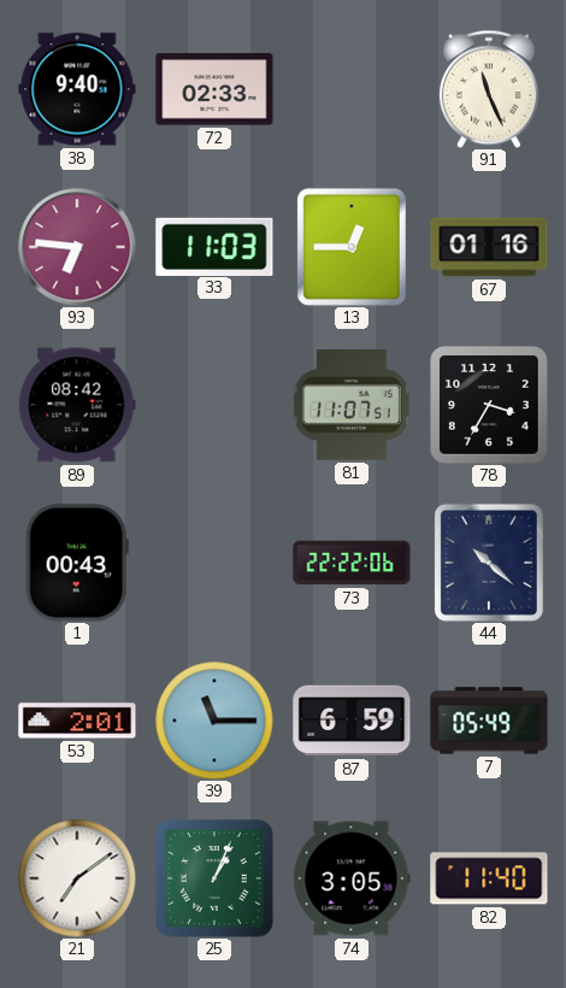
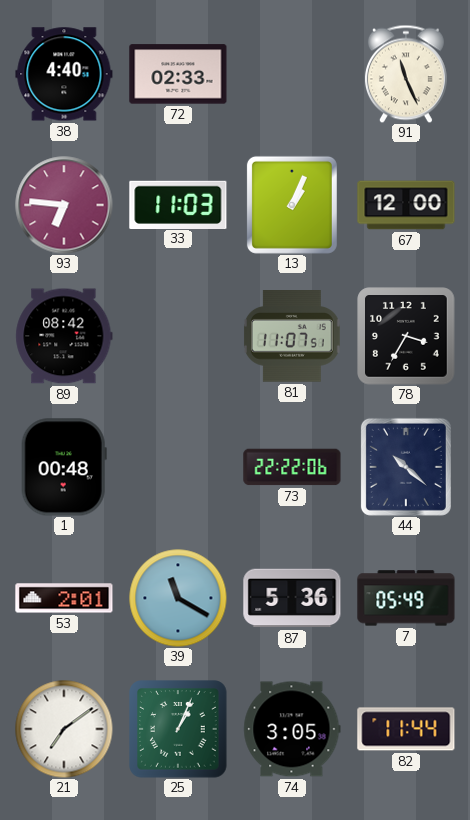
38: 9:40 -> 4:40
13: 12:45 -> 1:04
67: 01:16 -> 12:00
1: 00:43 -> 00:48
39: 11:15 -> 11:20
87: 6:59 -> 5:36
82: 11:40 -> 11:44
